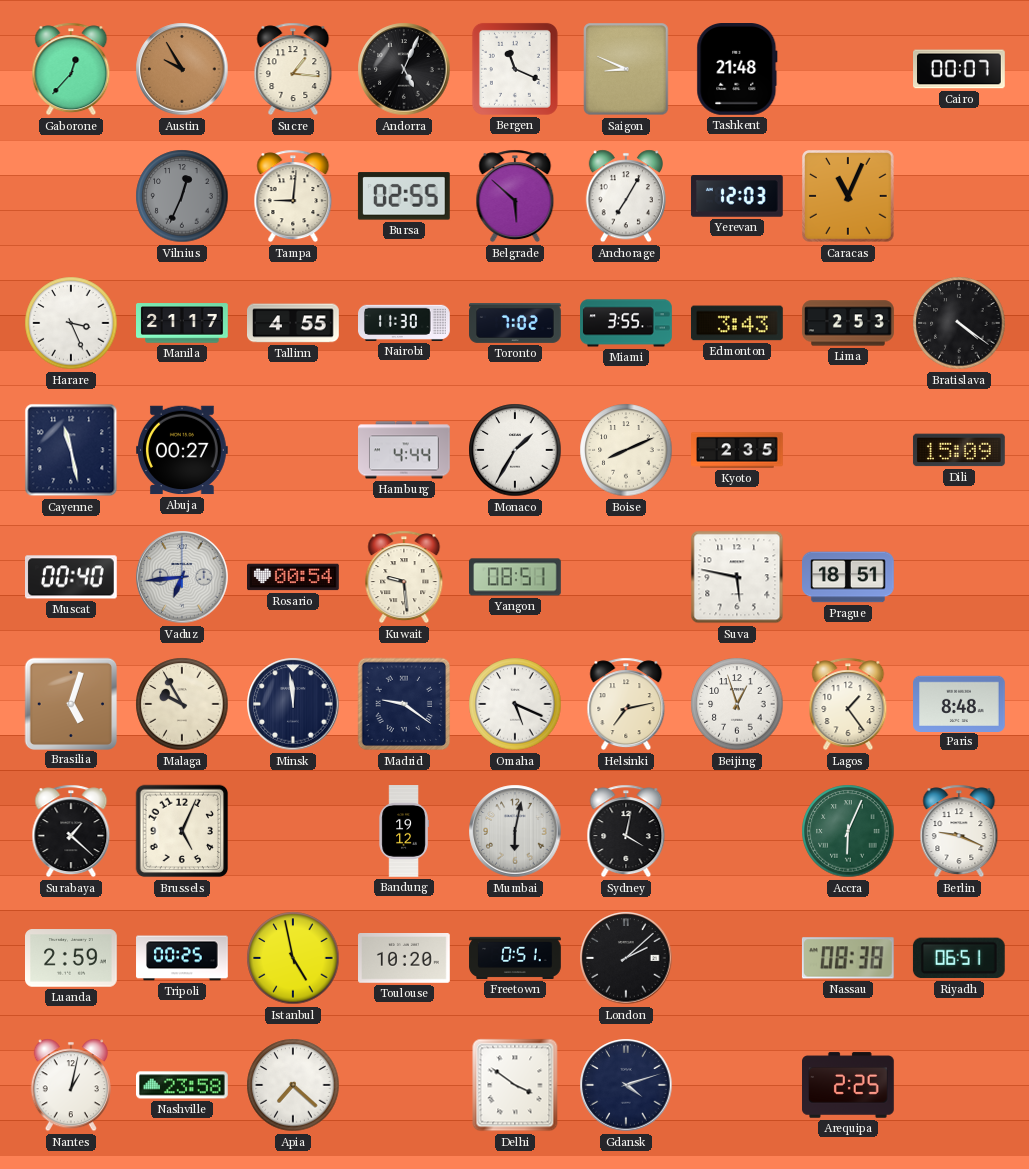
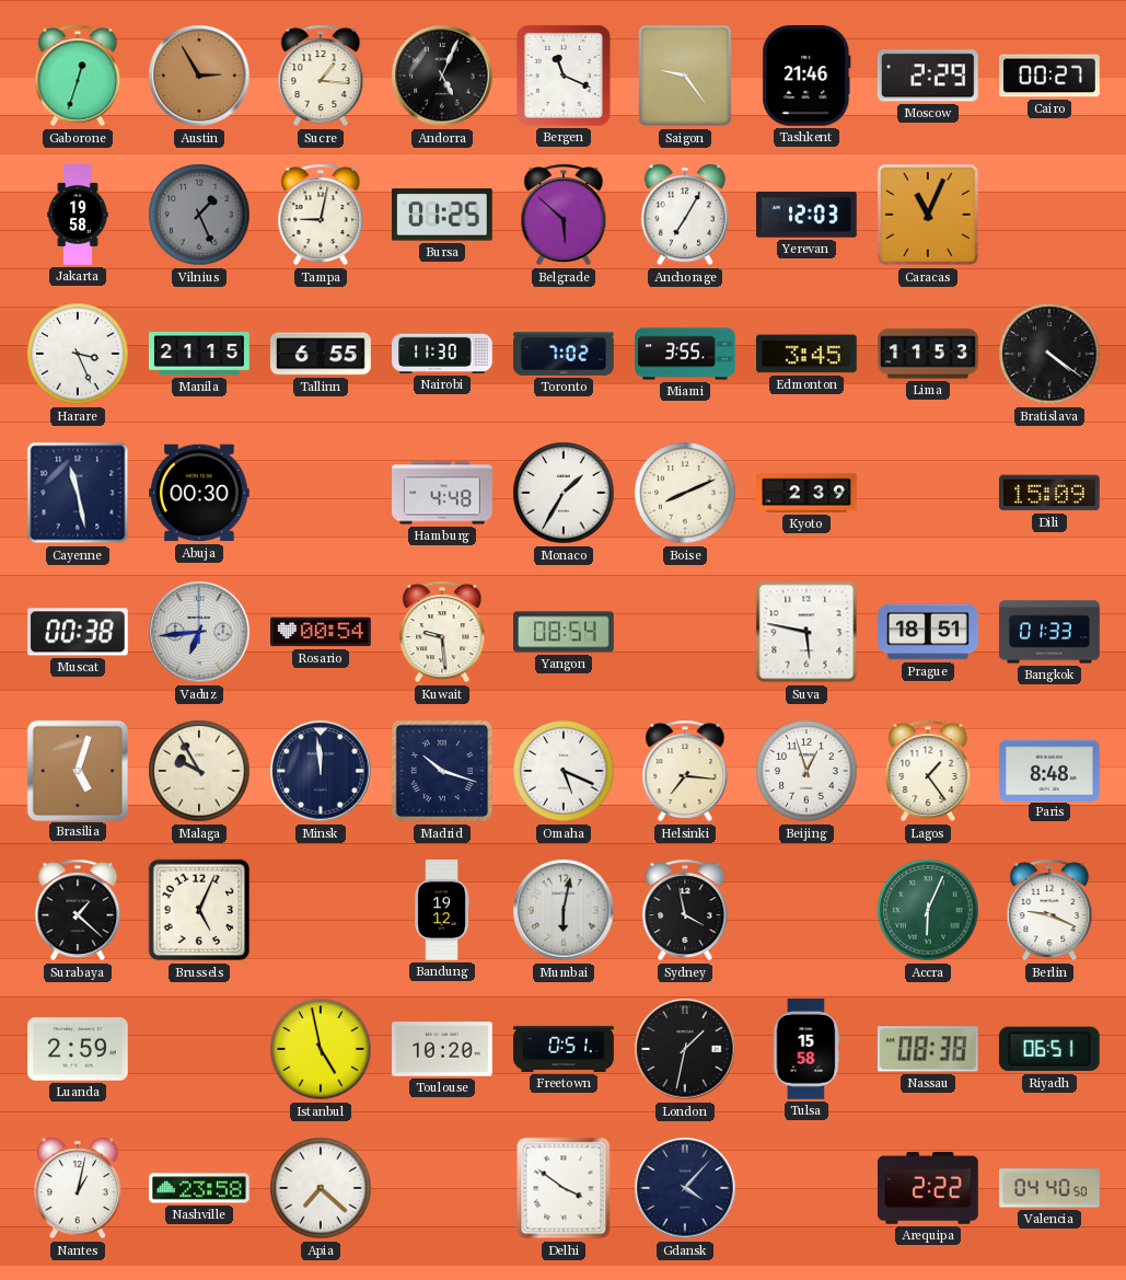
Gaborone: 12:37 -> 12:33
Austin: 9:55 -> 2:55
Saigon: 8:49 -> 9:24
Tashkent: 21:48 -> 21:46
Moscow: none -> 2:29
Cairo: 00:07 -> 00:27
Jakarta: none -> 19:58
Vilnius: 12:34 -> 1:26
Tampa: 9:01 -> 9:02
Bursa: 02:55 -> 01:25
Manila: 21:17 -> 21:15
Tallinn: 4:55 -> 6:55
Edmonton: 3:43 -> 3:45
Lima: 2:53 -> 11:53
Abuja: 00:27 -> 00:30
Hamburg: 4:44 -> 4:48
Kyoto: 2:35 -> 2:39
Muscat: 00:40 -> 00:38
Yangon: 08:51 -> 08:54
Bangkok: none -> 01:33
Madrid: 9:21 -> 10:18
Helsinki: 7:13 -> 7:16
Sydney: 4:02 -> 3:58
Tripoli: 00:25 -> none
London: 2:08 -> 1:32
Tulsa: none -> 15:58
Gdansk: 4:12 -> 4:07
Arequipa: 2:25 -> 2:22
Valencia: none -> 04:40
